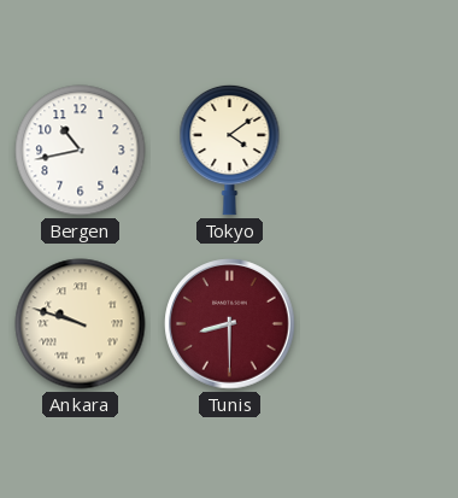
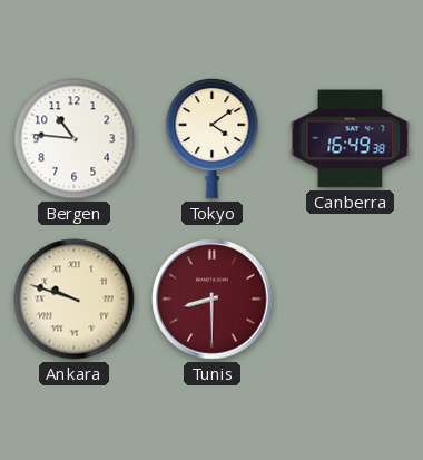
Bergen: 10:43 -> 10:46
Canberra: none -> 16:49
